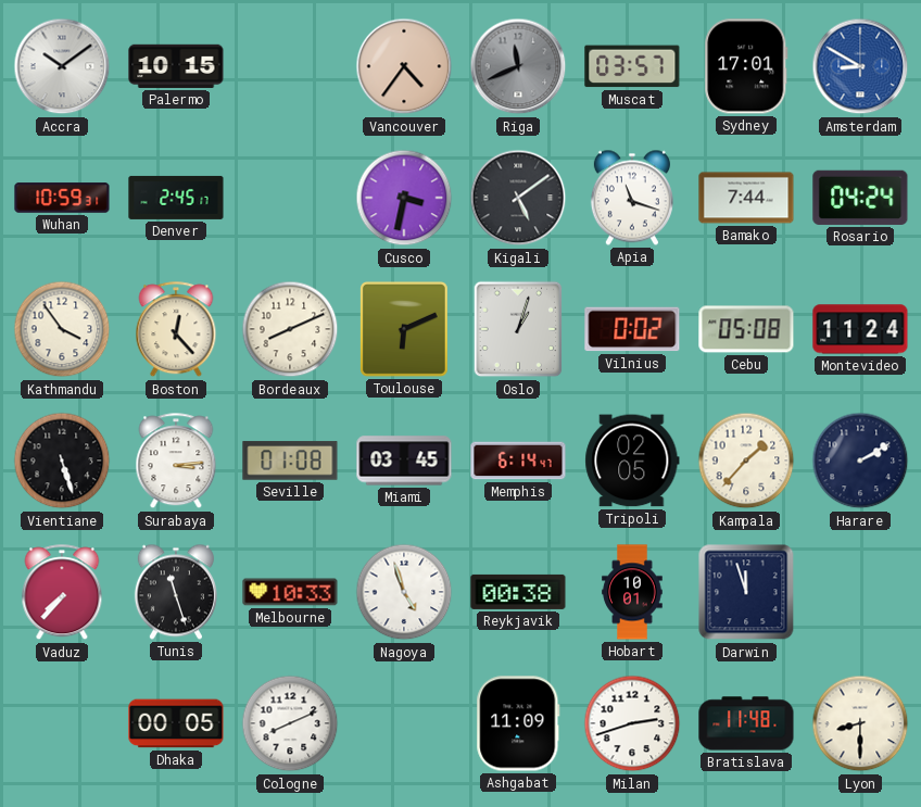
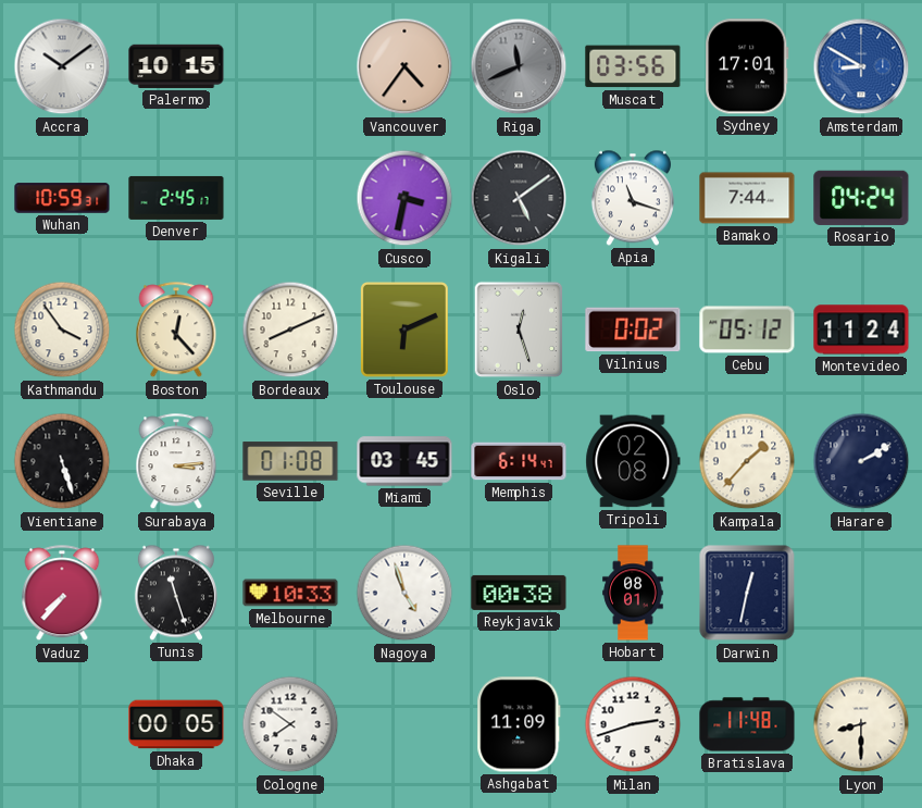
Muscat: 03:57 -> 03:56
Oslo: 1:03 -> 12:27
Cebu: 05:08 -> 05:12
Tripoli: 02:05 -> 02:08
Hobart: 10:01 -> 08:01
Darwin: 11:57 -> 12:32
Cologne: 8:11 -> 7:51
